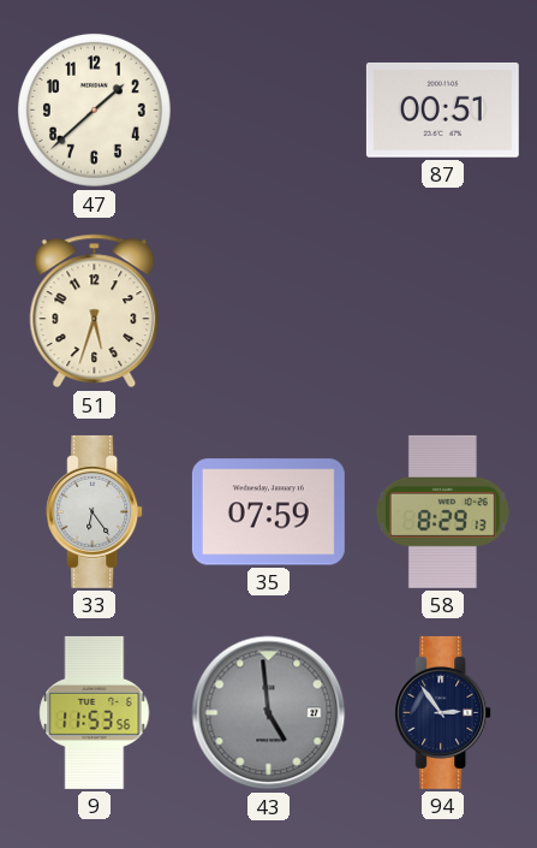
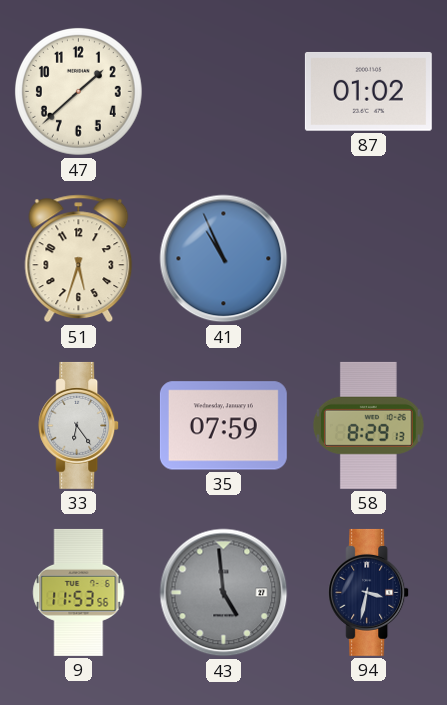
87: 00:51 -> 01:02
41: none -> 10:56
94: 2:54 -> 3:32
